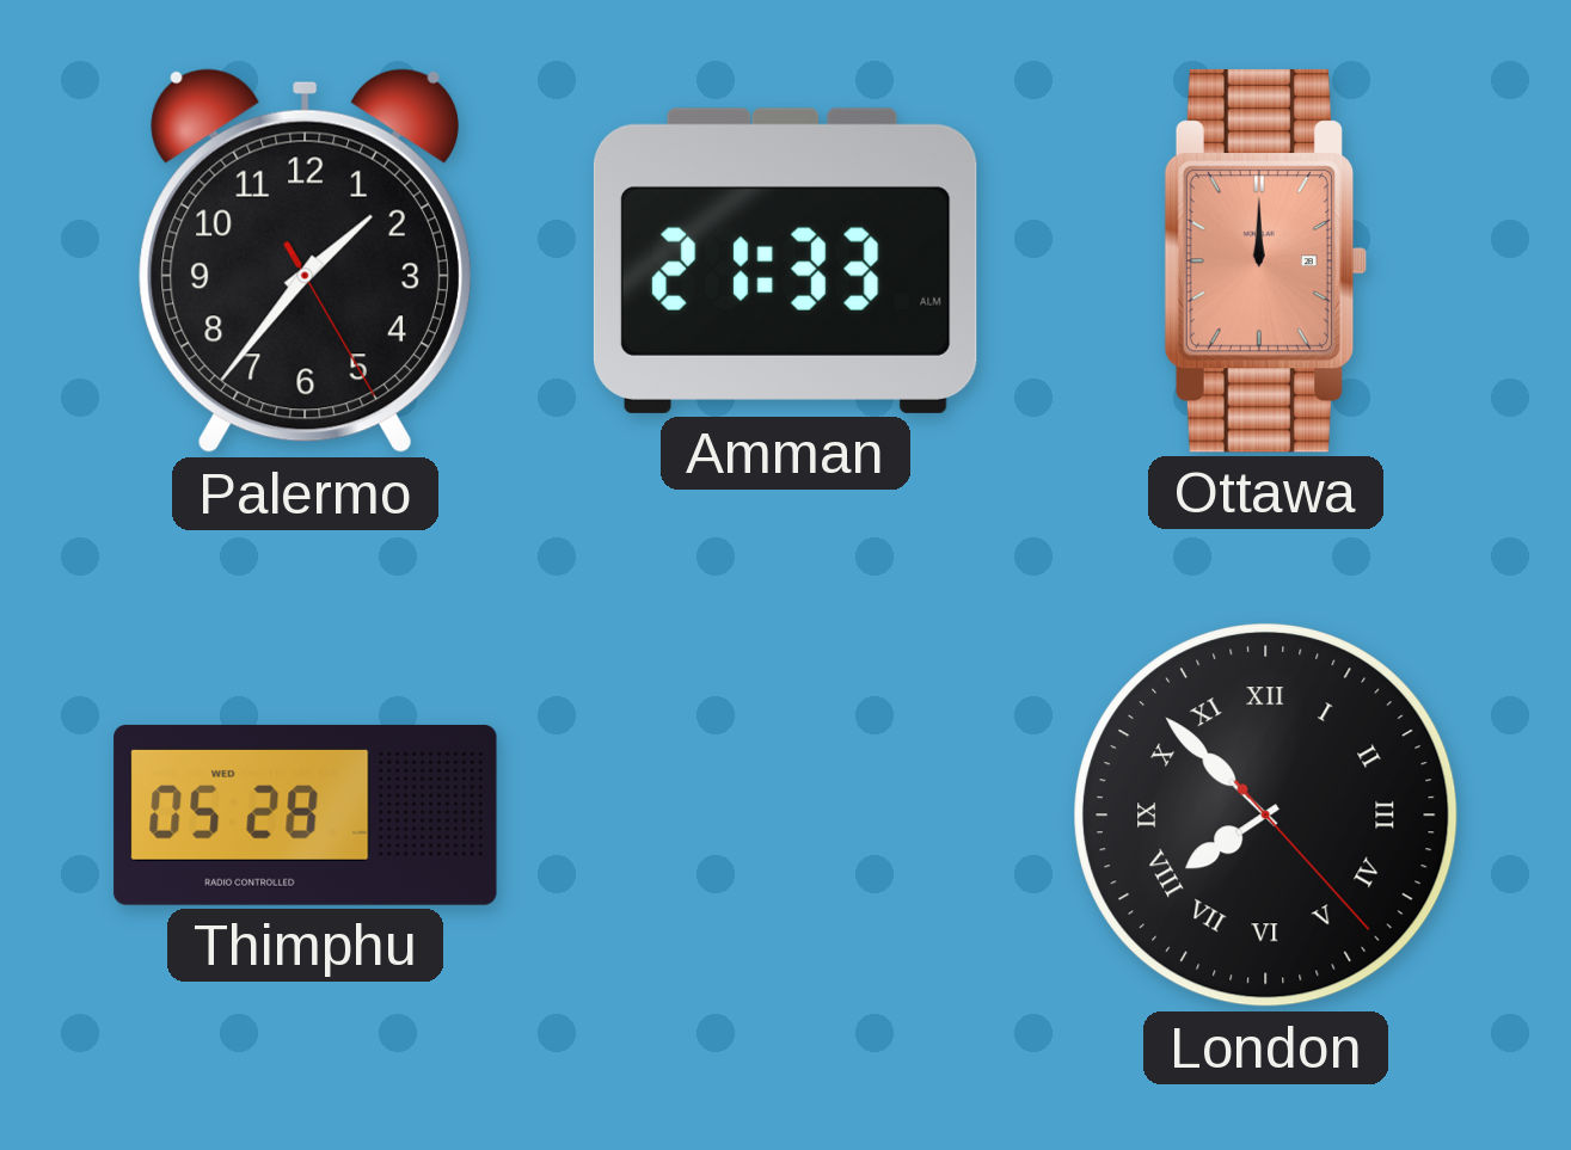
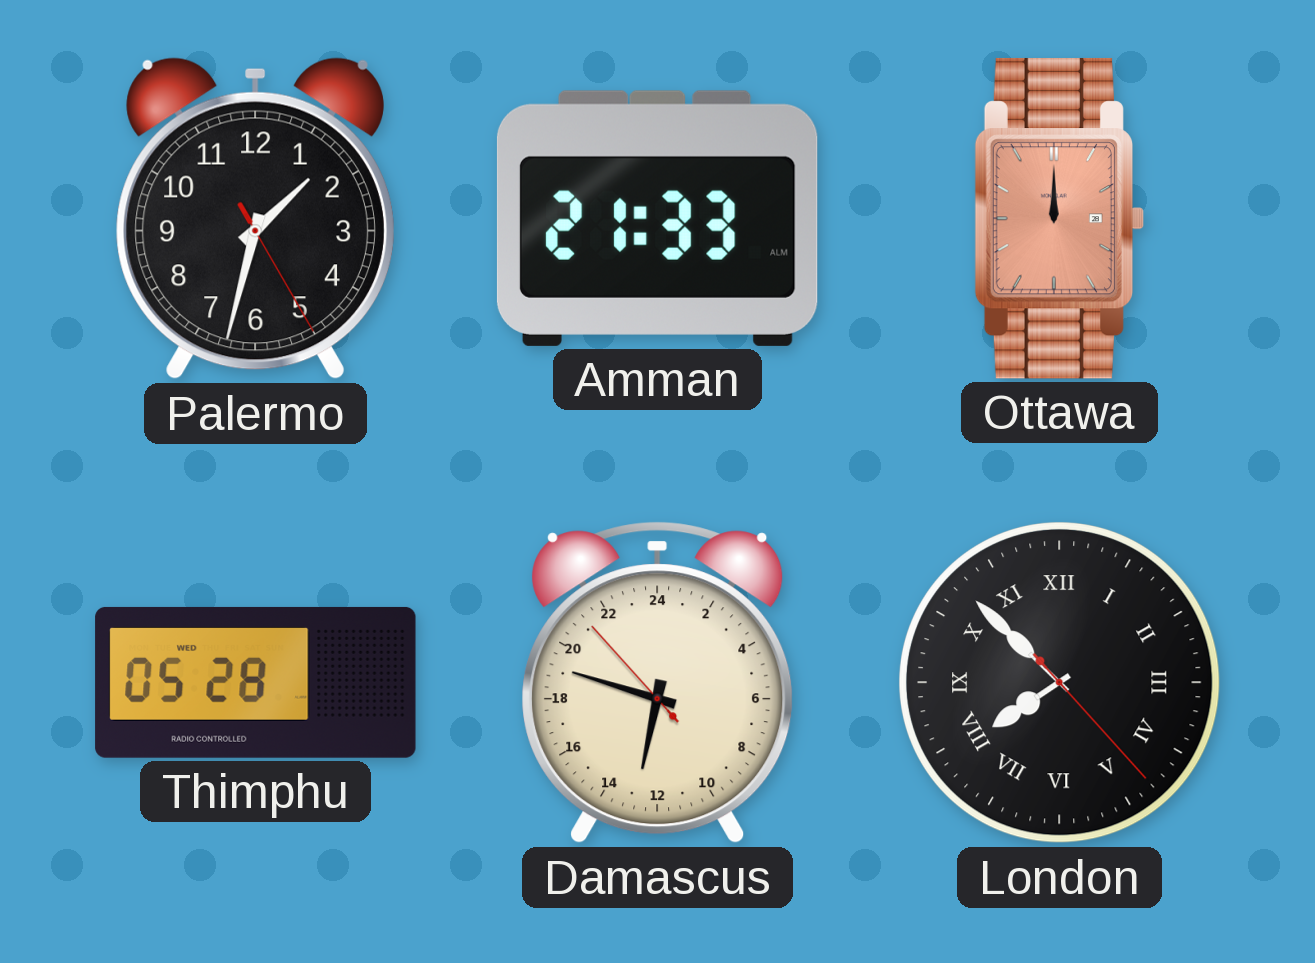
Palermo: 1:36 -> 1:32
Damascus: none -> 12:47
